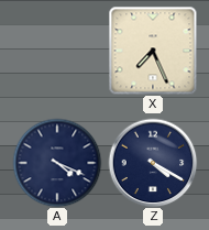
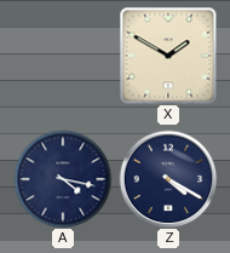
X: 7:26 -> 1:50
A: 4:19 -> 4:17
